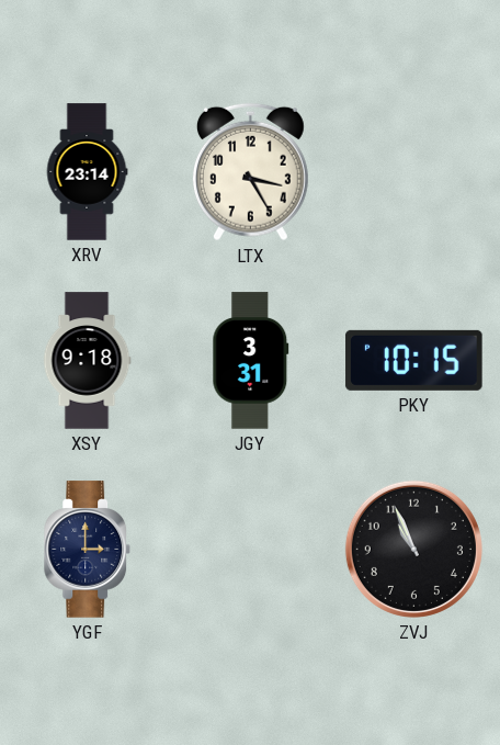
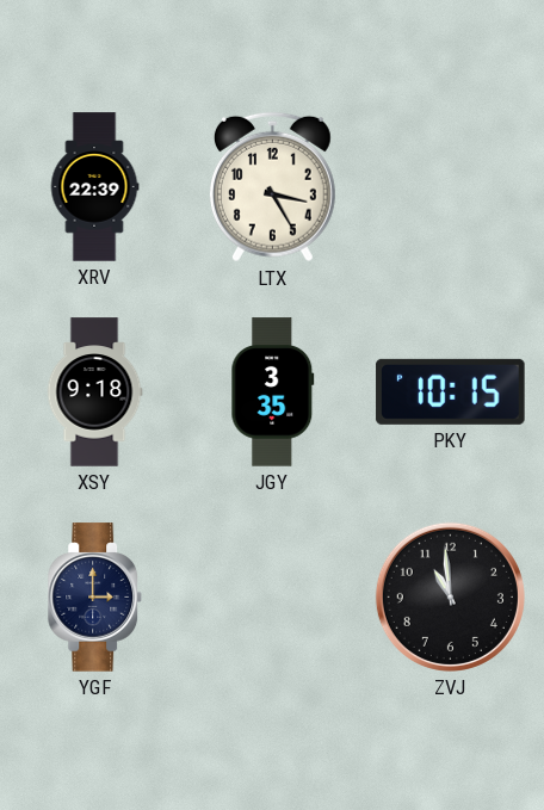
XRV: 23:14 -> 22:39
JGY: 3:31 -> 3:35
ZVJ: 10:56 -> 10:59
